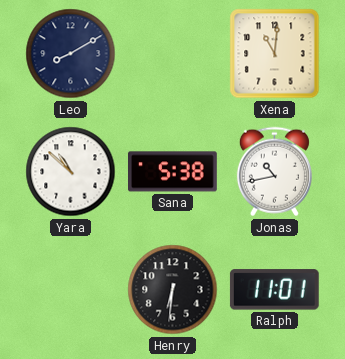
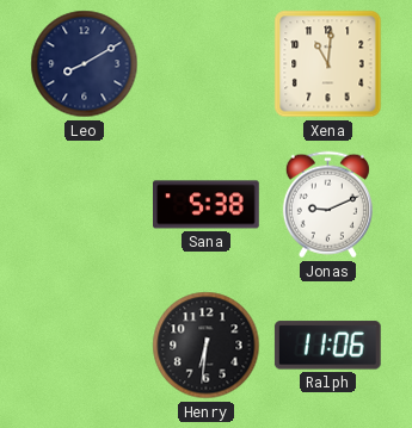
Yara: 10:52 -> none
Jonas: 10:43 -> 9:11
Ralph: 11:01 -> 11:06
